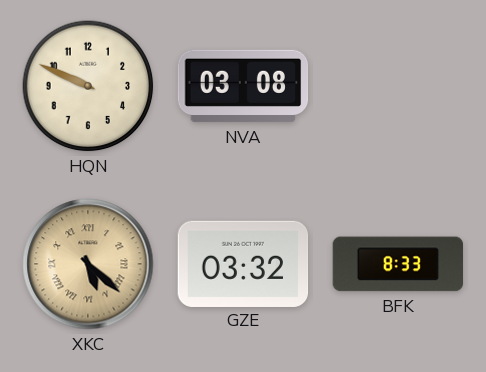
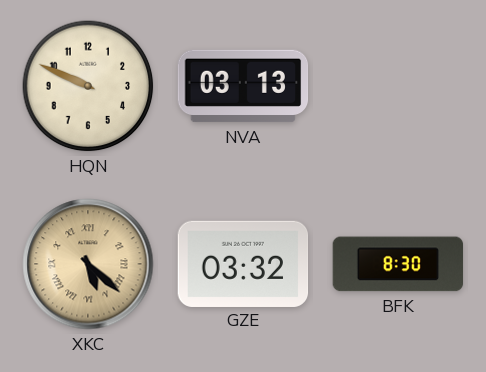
NVA: 03:08 -> 03:13
BFK: 8:33 -> 8:30
